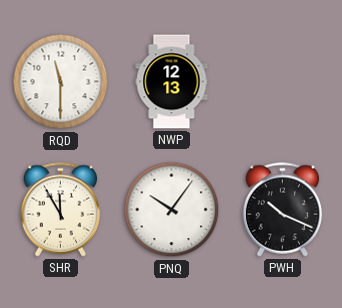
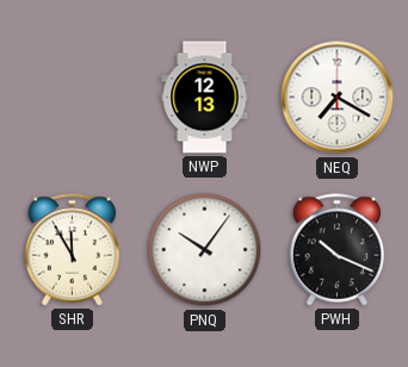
RQD: 11:30 -> none
NEQ: none -> 7:20
